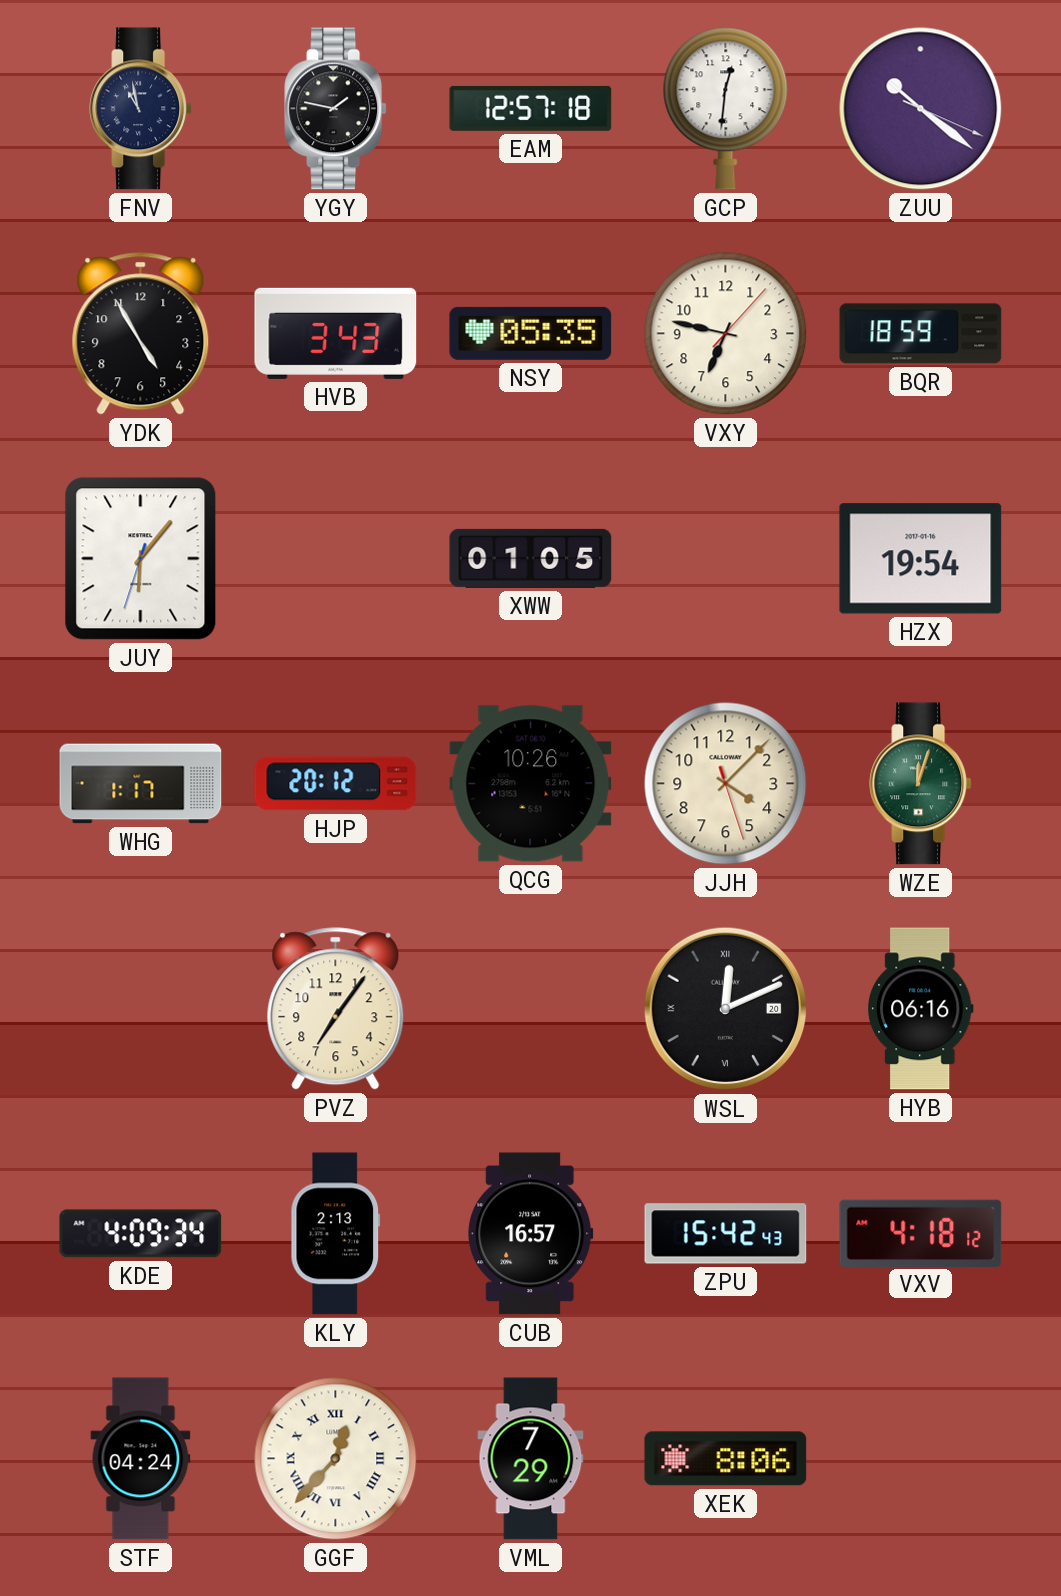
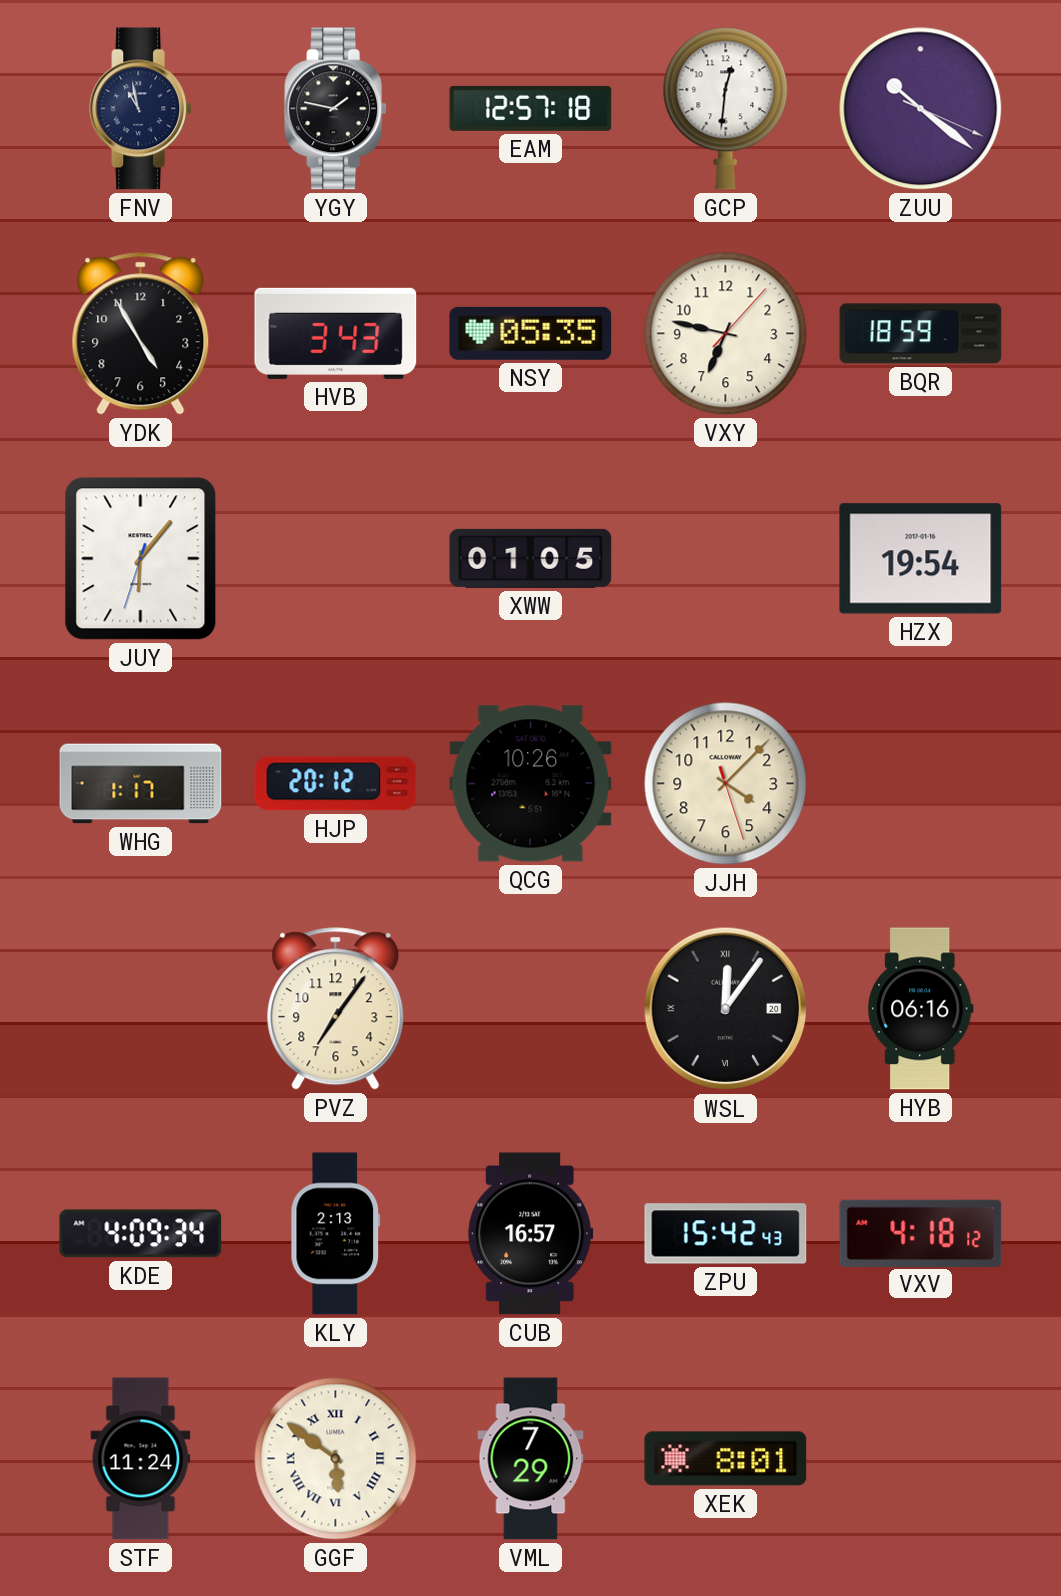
WZE: 12:03 -> none
WSL: 12:11 -> 12:06
STF: 04:24 -> 11:24
GGF: 12:37 -> 5:51
XEK: 8:06 -> 8:01
